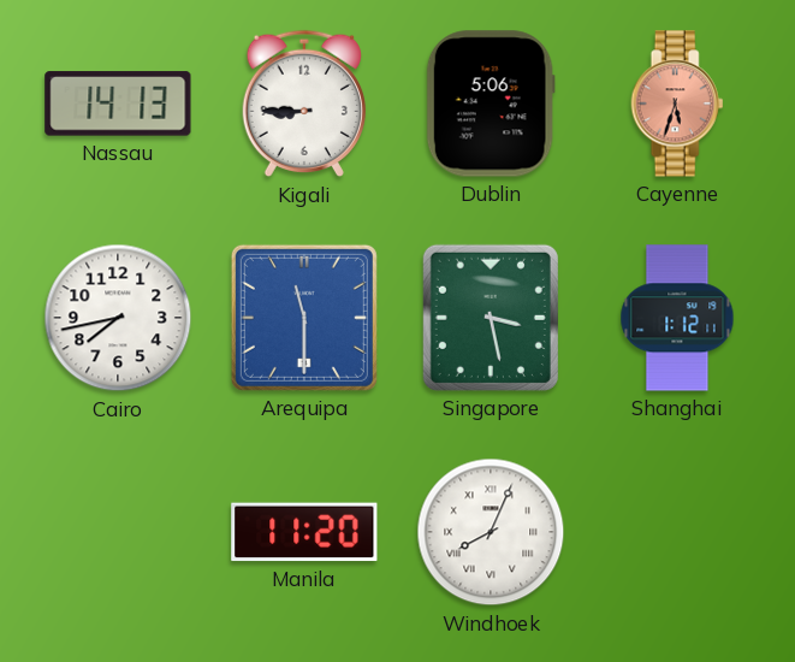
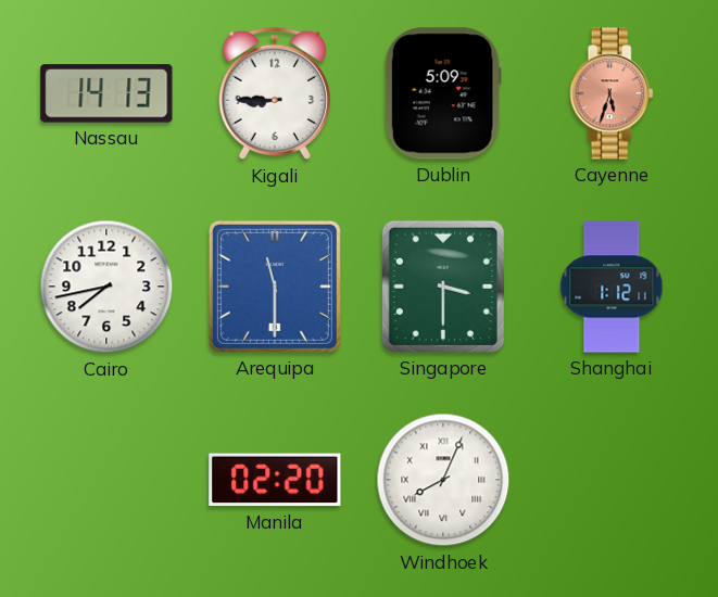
Dublin: 5:06 -> 5:09
Singapore: 3:28 -> 3:30
Manila: 11:20 -> 02:20
